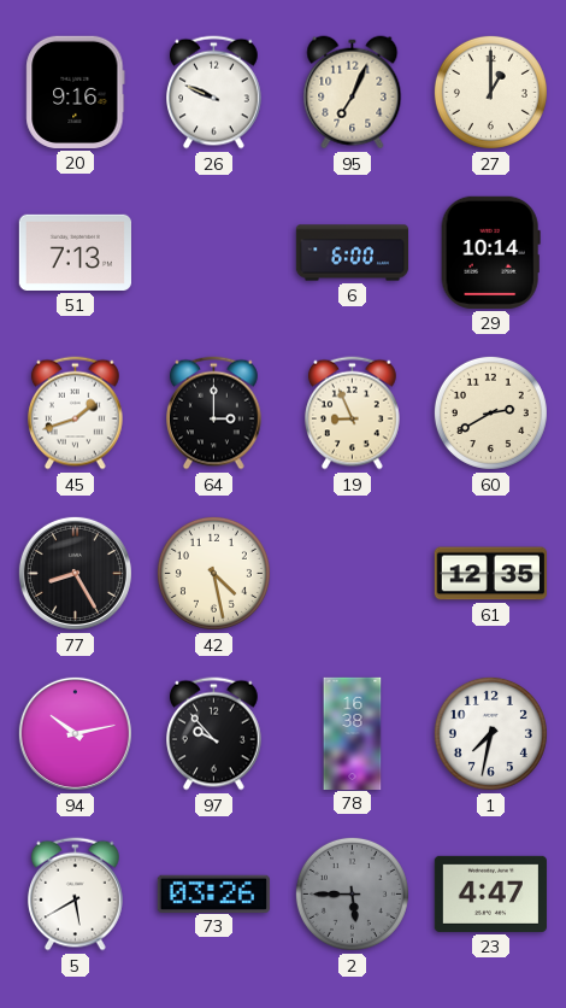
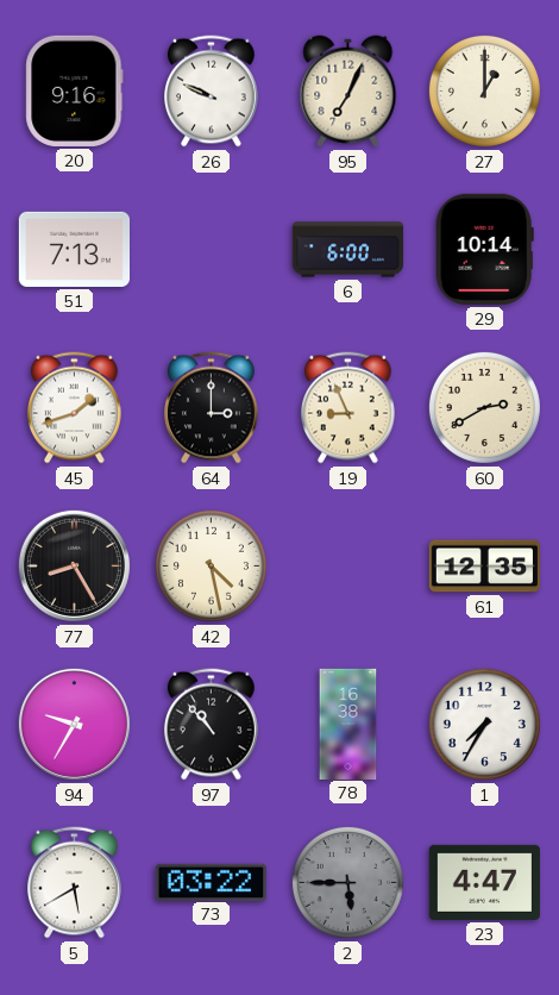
94: 10:13 -> 9:35
97: 9:53 -> 10:53
1: 7:32 -> 7:35
73: 03:26 -> 03:22
